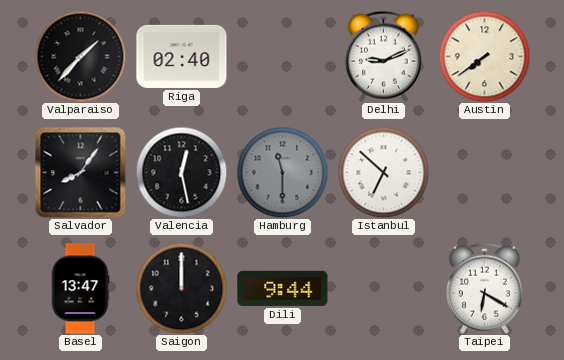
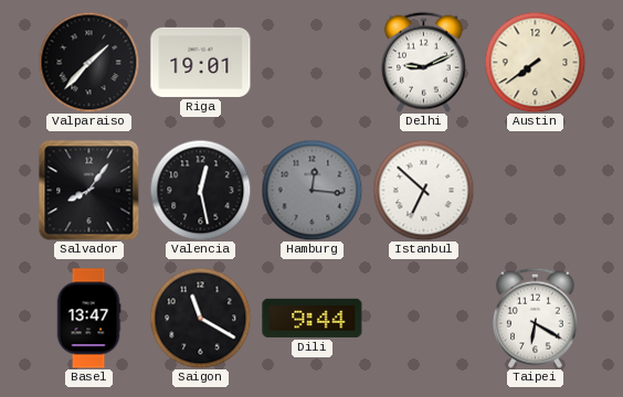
Riga: 02:40 -> 19:01
Hamburg: 11:30 -> 12:16
Saigon: 12:00 -> 11:20
